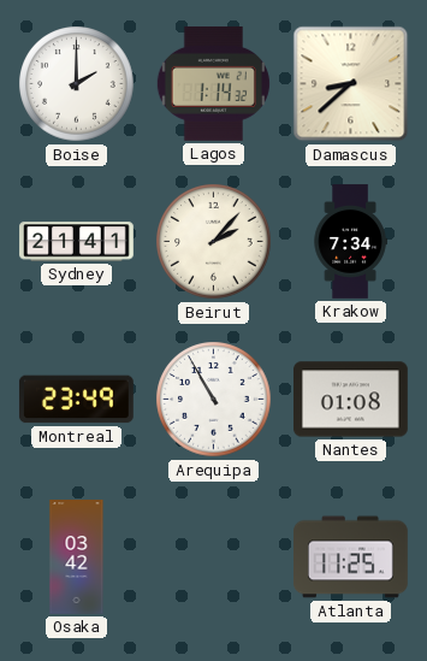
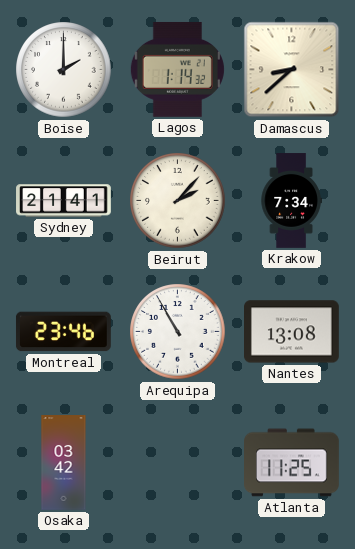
Montreal: 23:49 -> 23:46
Nantes: 01:08 -> 13:08
